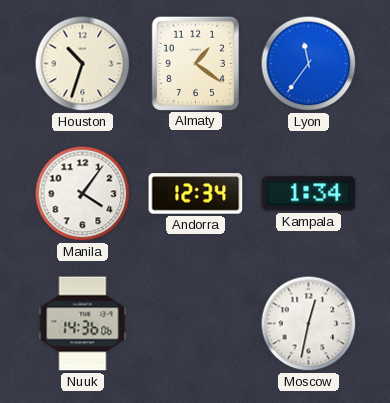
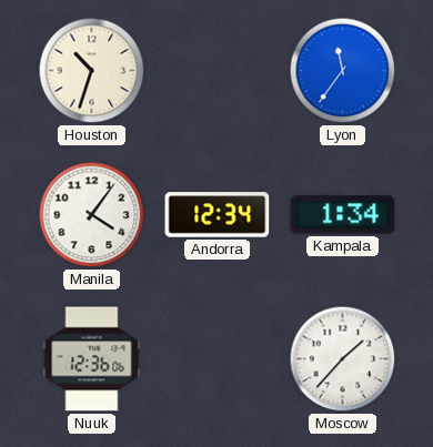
Almaty: 1:21 -> none
Nuuk: 14:36 -> 12:36
Moscow: 12:32 -> 1:37
